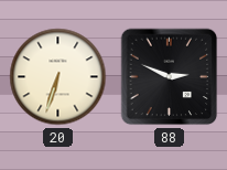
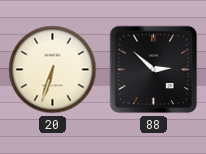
88: 2:49 -> 2:52
